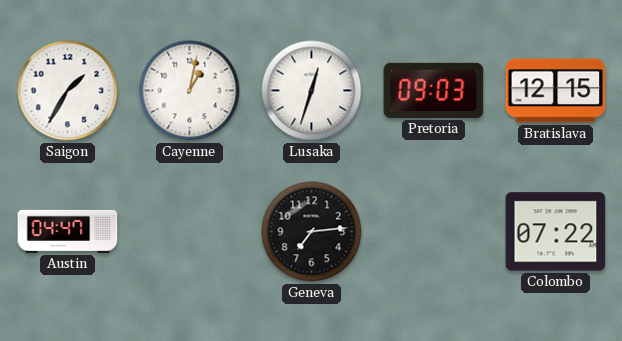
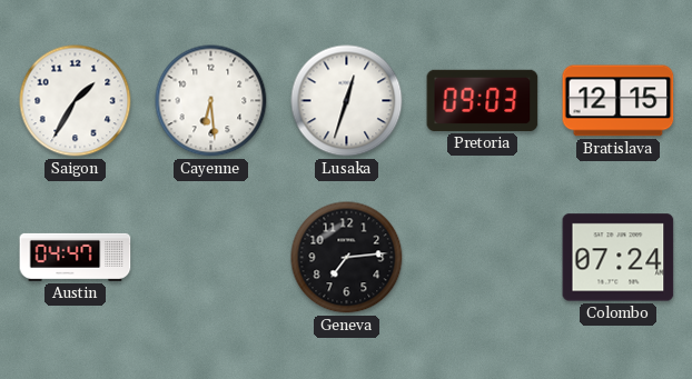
Cayenne: 1:02 -> 6:29
Colombo: 07:22 -> 07:24
